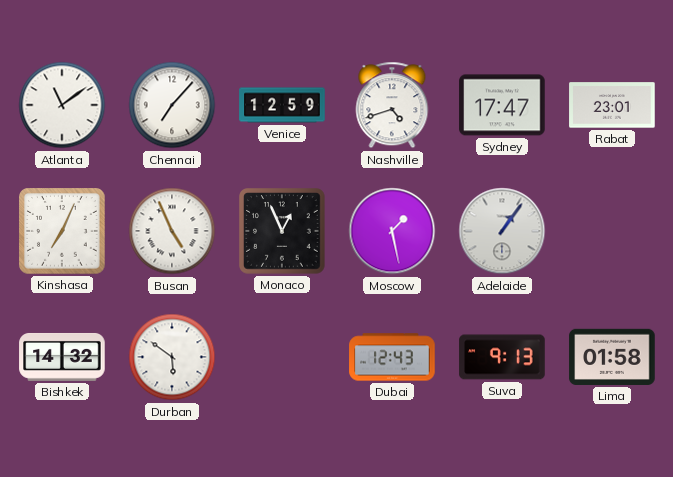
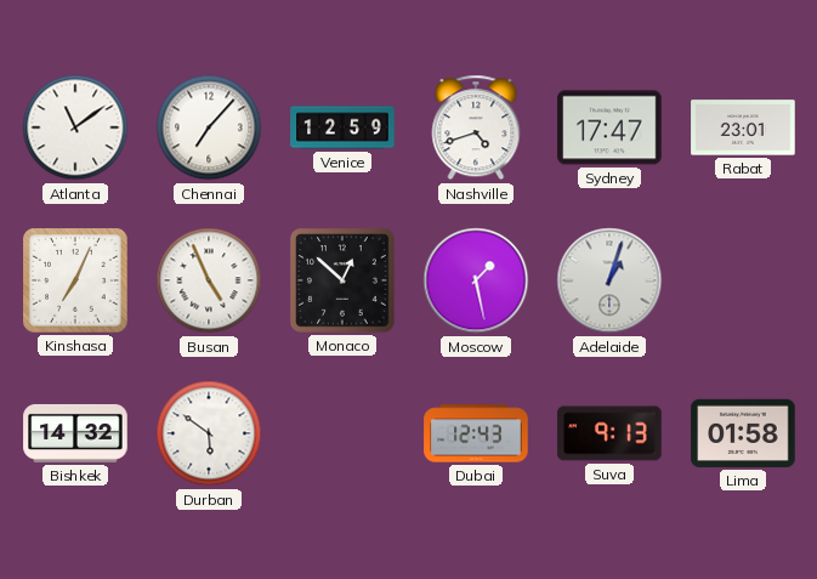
Monaco: 12:56 -> 12:52
Adelaide: 1:06 -> 1:03
